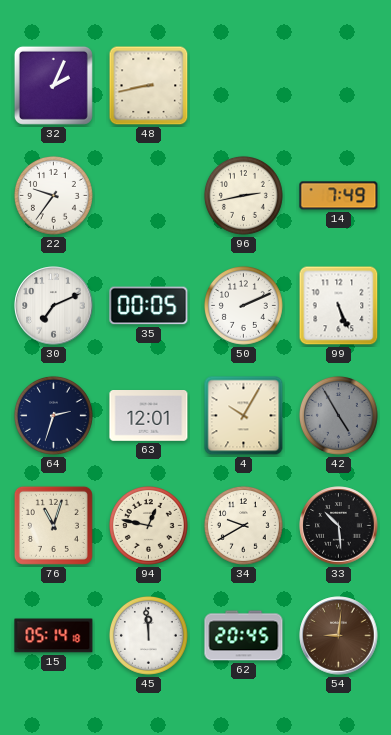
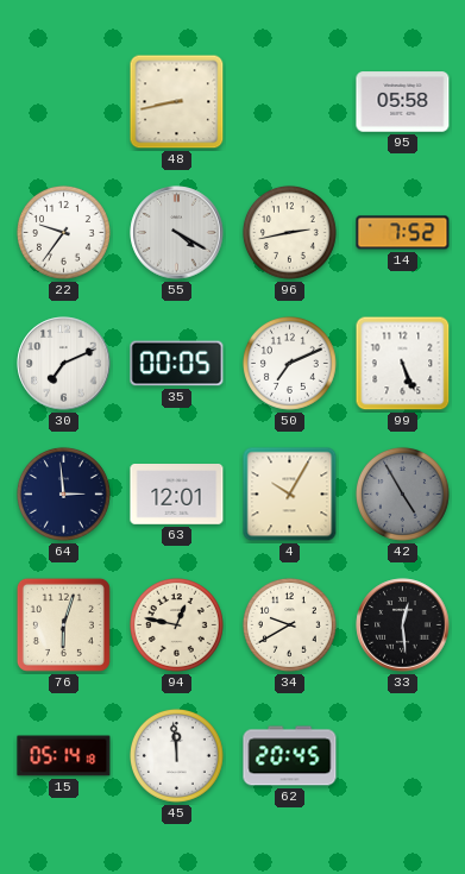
32: 2:04 -> none
95: none -> 05:58
55: none -> 4:20
14: 7:49 -> 7:52
50: 2:11 -> 7:11
64: 2:33 -> 2:59
76: 11:03 -> 6:03
33: 10:29 -> 12:29
54: 9:01 -> none
